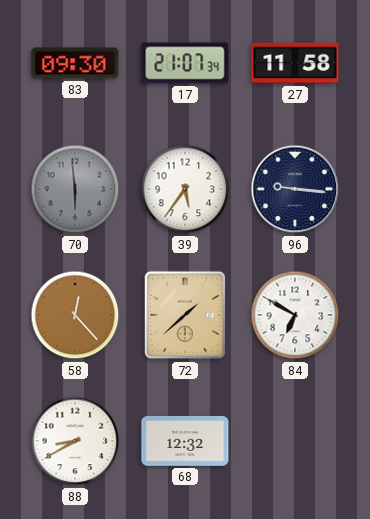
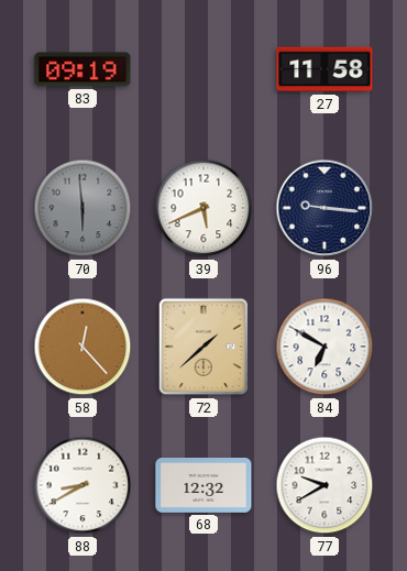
83: 09:30 -> 09:19
17: 21:07 -> none
39: 5:36 -> 5:41
77: none -> 9:40
